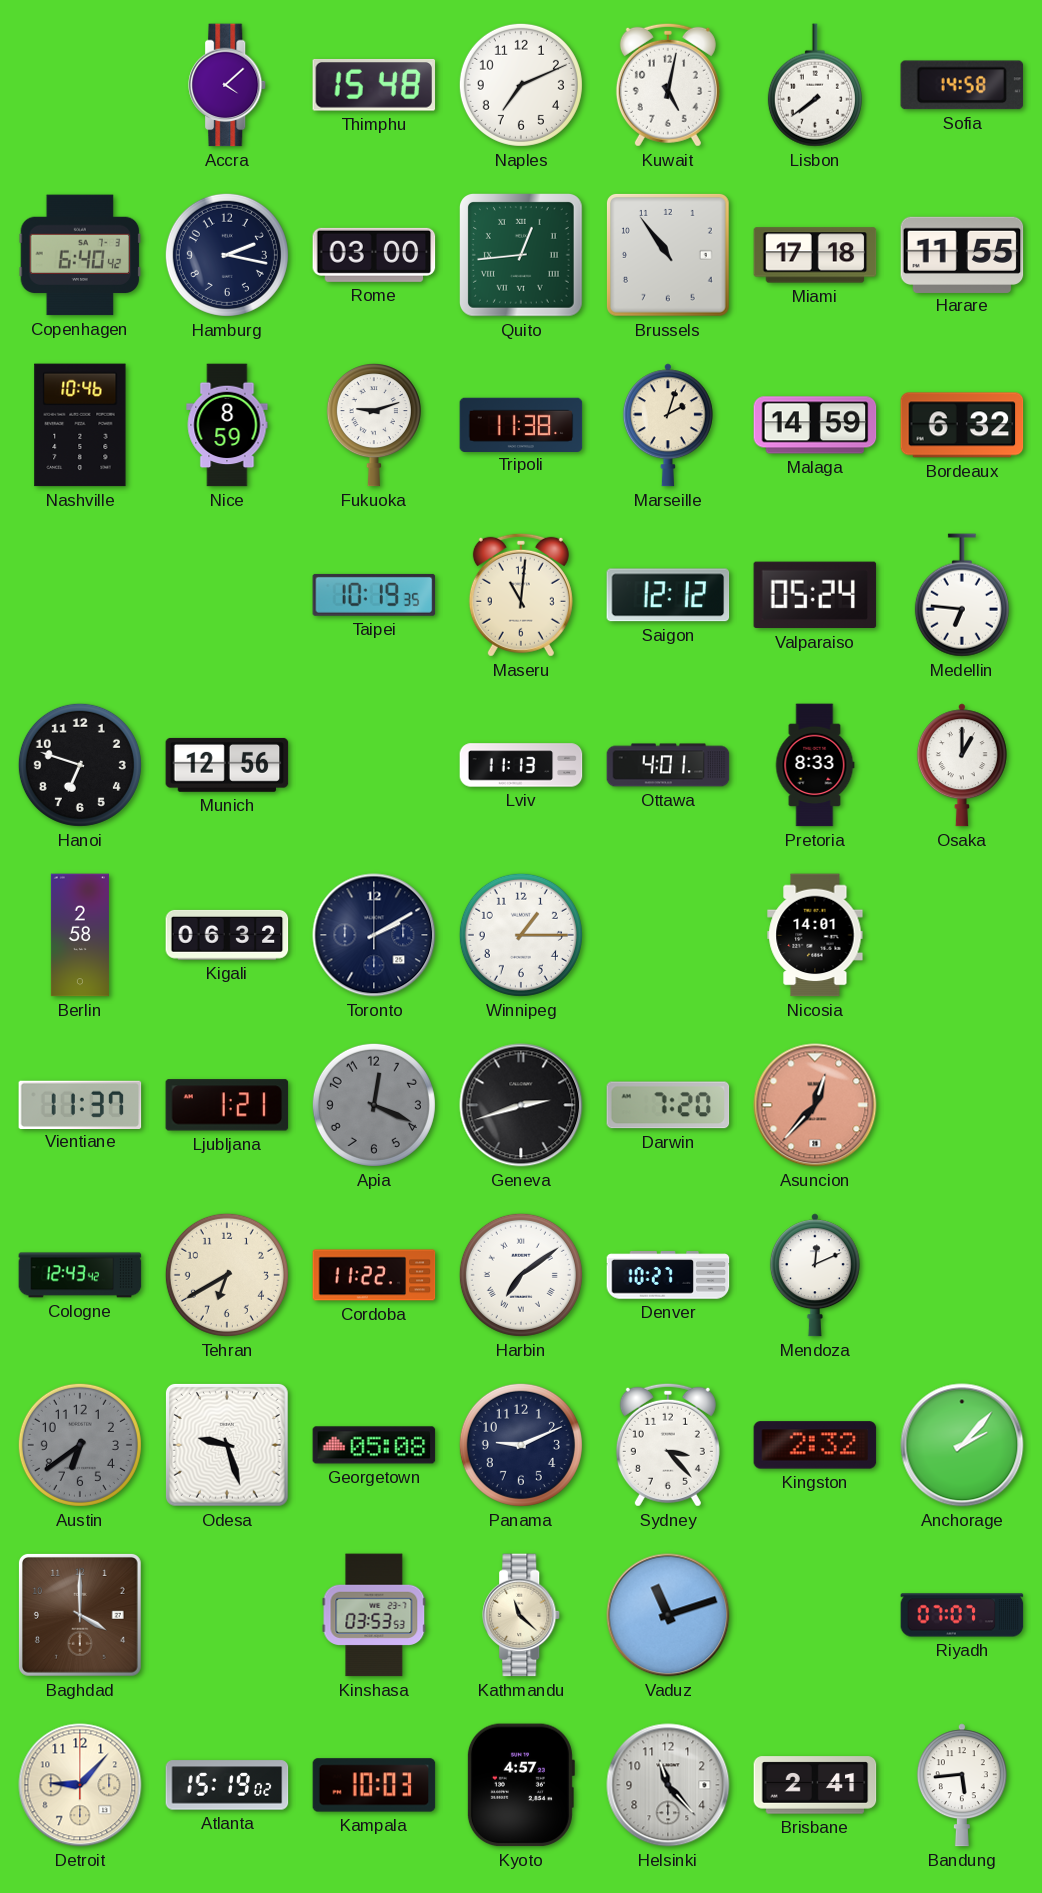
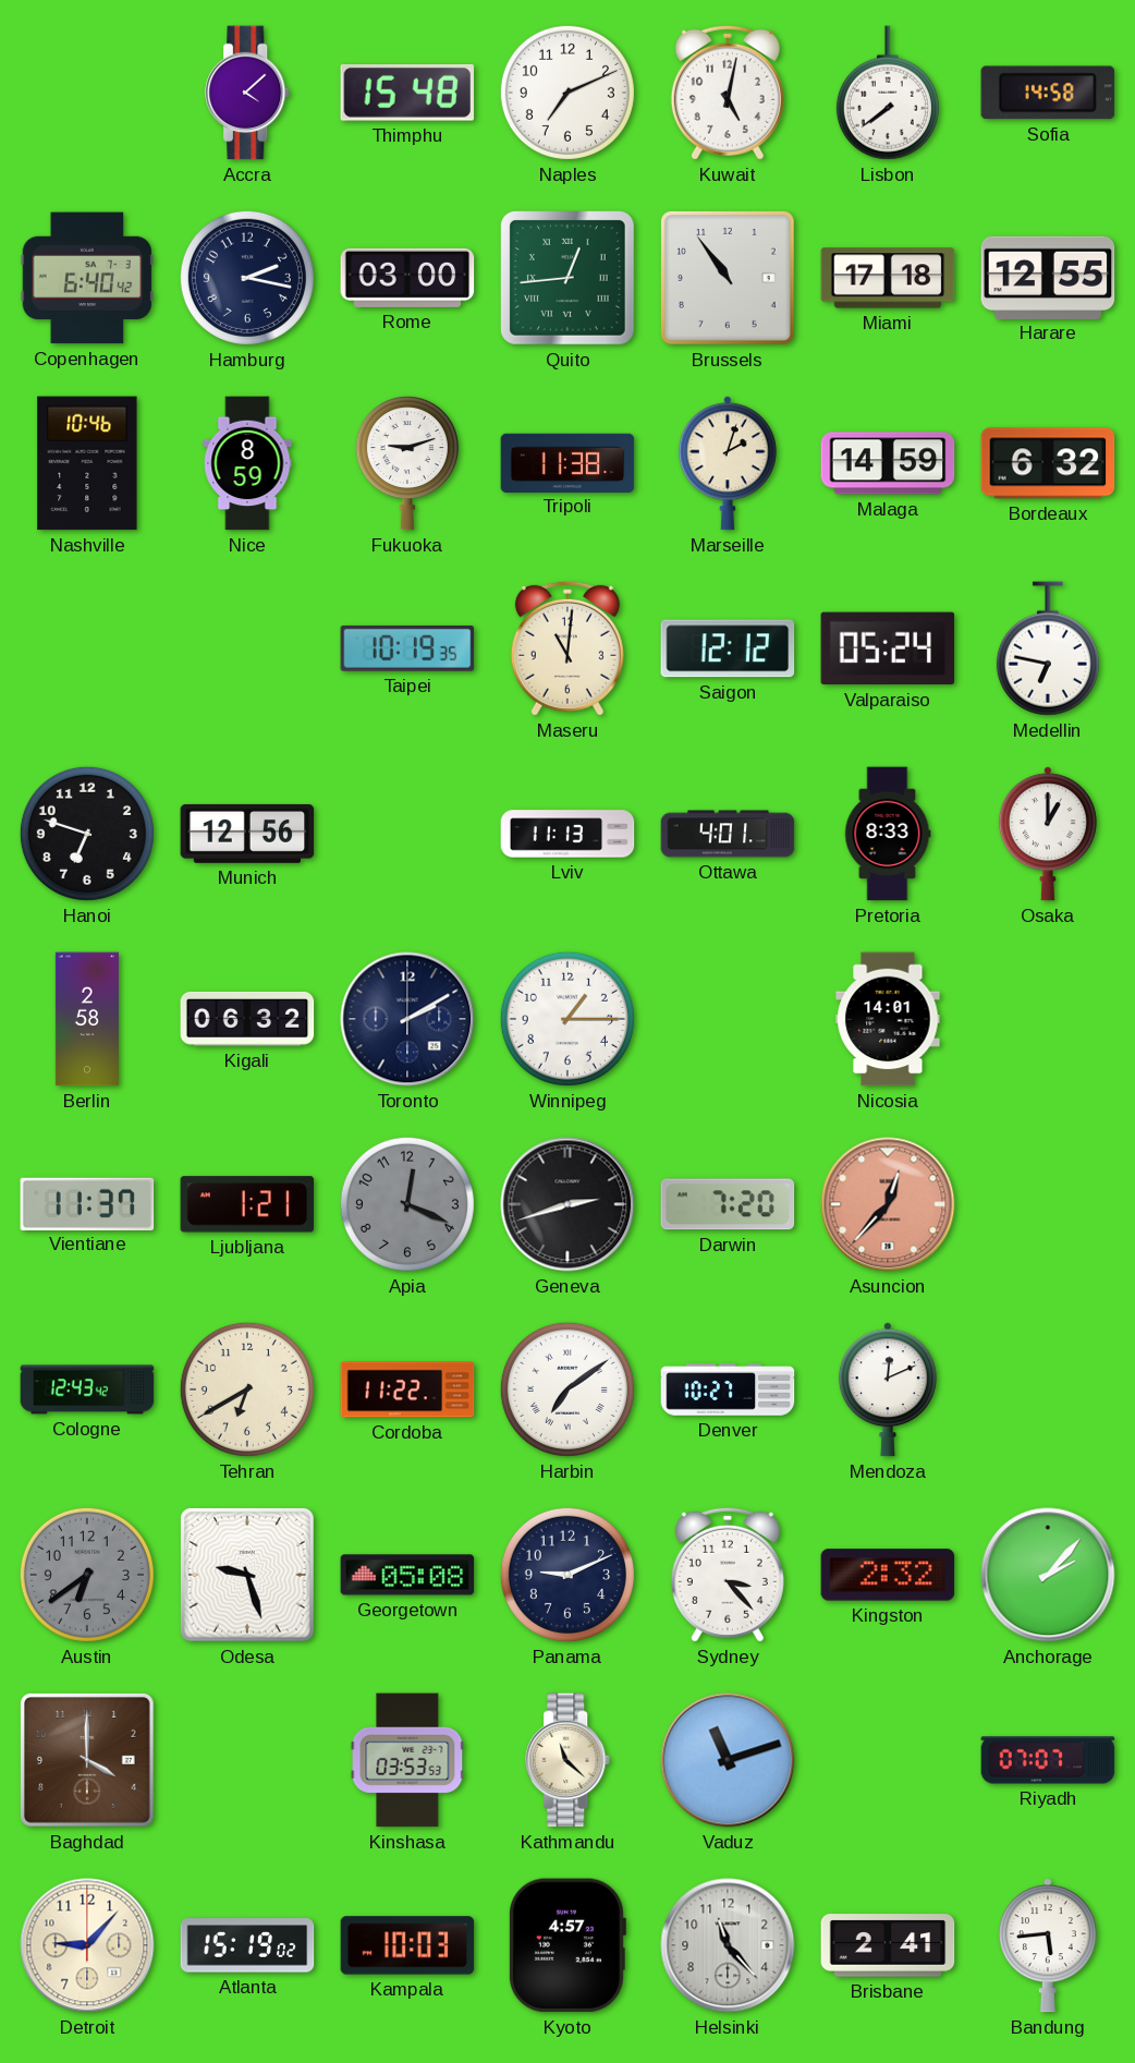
Harare: 11:55 -> 12:55
Medellin: 6:46 -> 6:47
